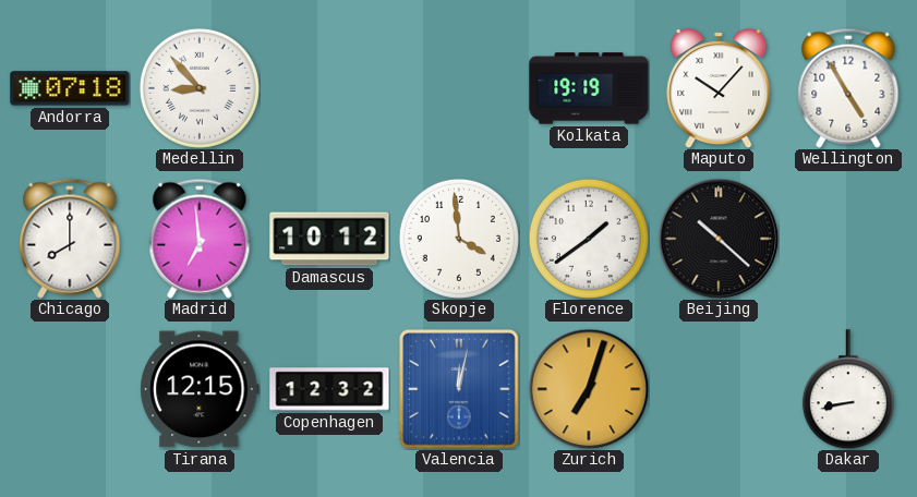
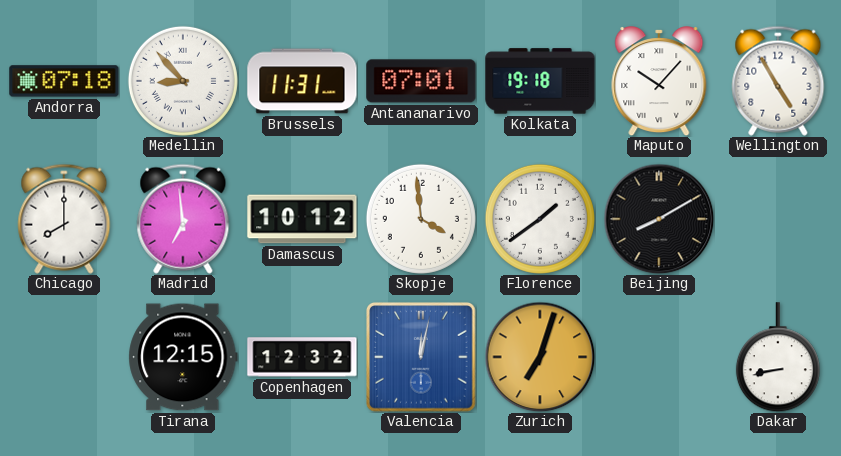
Brussels: none -> 11:31
Antananarivo: none -> 07:01
Kolkata: 19:19 -> 19:18
Beijing: 10:22 -> 8:10
